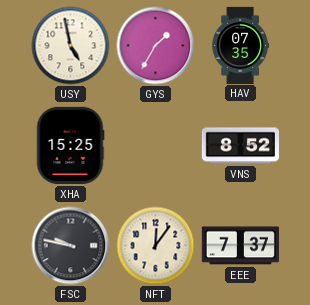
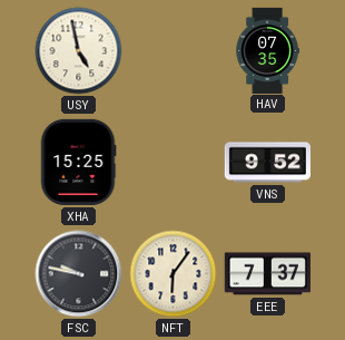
GYS: 1:35 -> none
VNS: 8:52 -> 9:52
NFT: 12:06 -> 6:06
